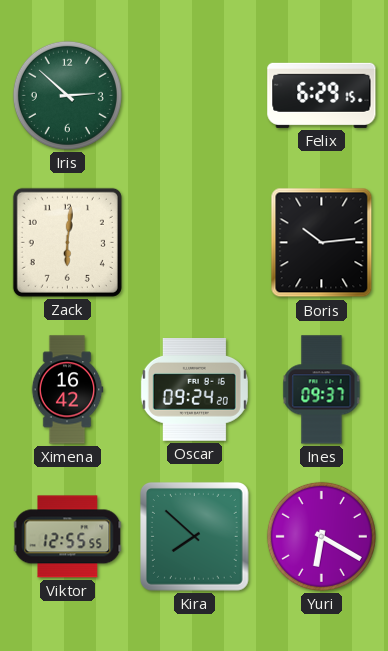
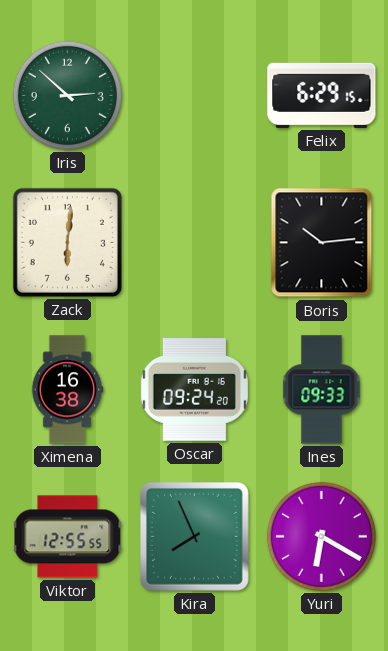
Ximena: 16:42 -> 16:38
Ines: 09:37 -> 09:33
Kira: 7:52 -> 7:56
